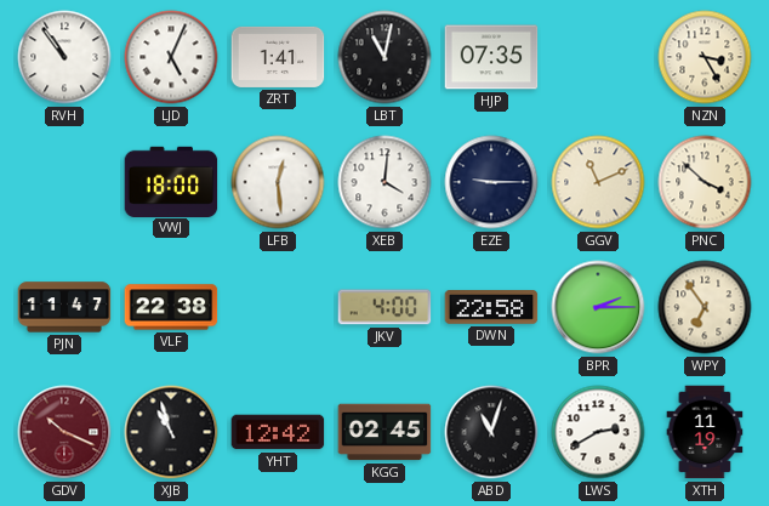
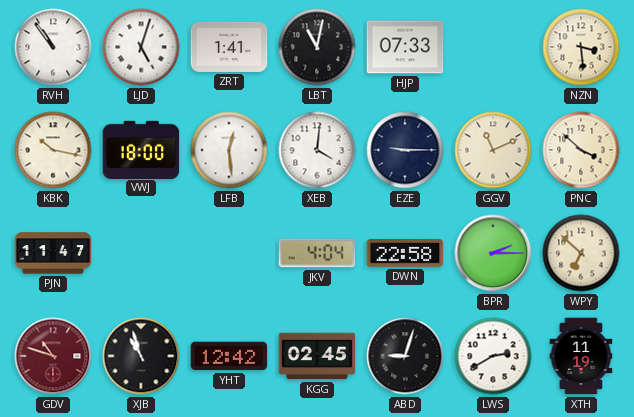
LJD: 5:04 -> 5:03
HJP: 07:35 -> 07:33
NZN: 3:25 -> 3:29
KBK: none -> 10:17
VLF: 22:38 -> none
JKV: 4:00 -> 4:04
WPY: 6:54 -> 6:52
GDV: 10:19 -> 10:48
ABD: 11:03 -> 9:03
